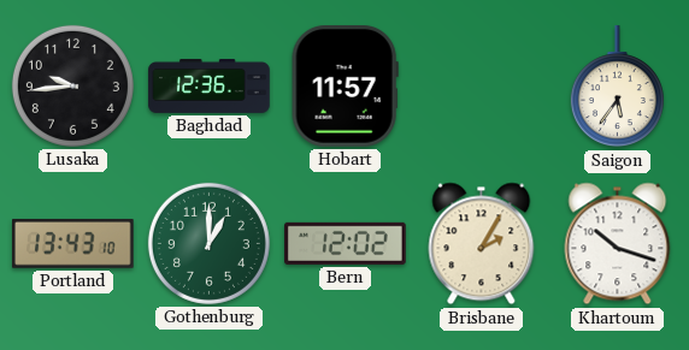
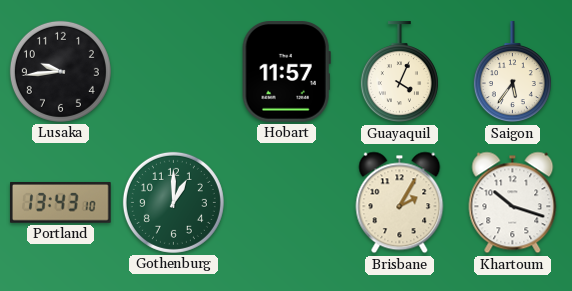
Baghdad: 12:36 -> none
Guayaquil: none -> 4:04
Bern: 12:02 -> none
